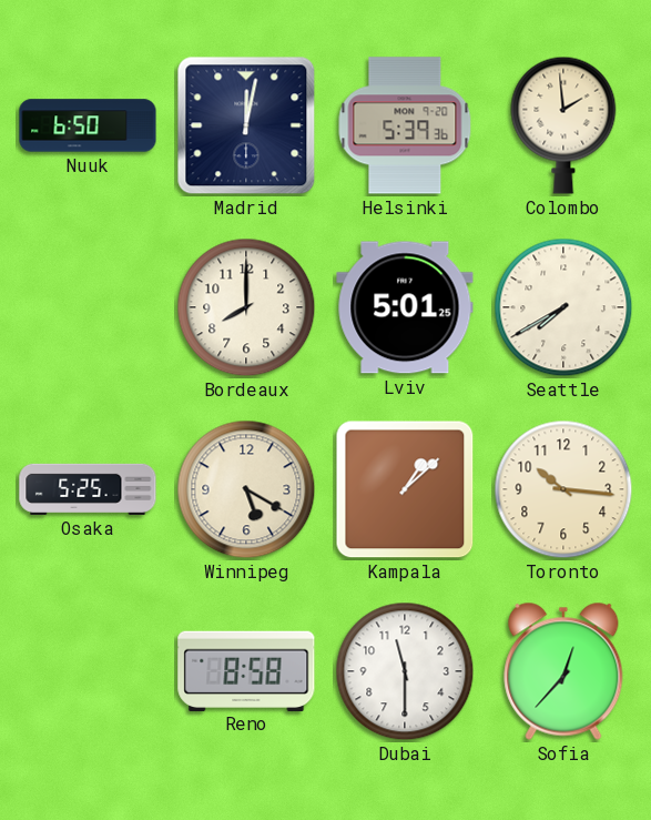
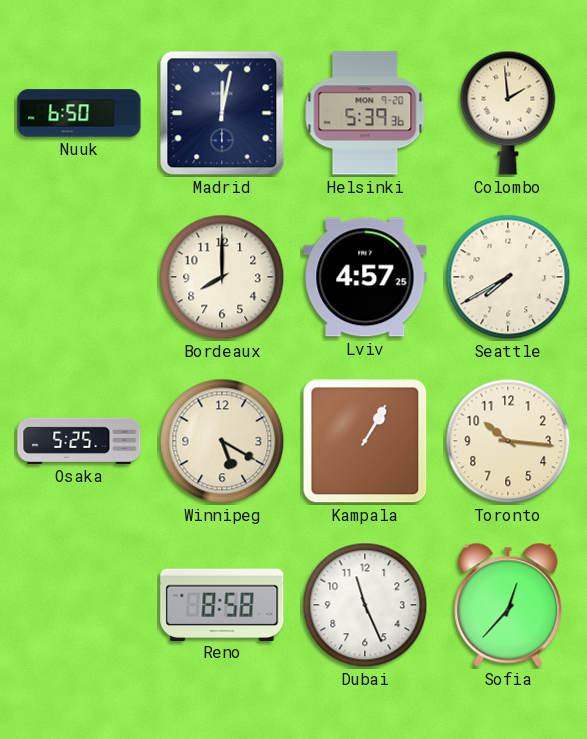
Lviv: 5:01 -> 4:57
Kampala: 1:08 -> 1:05
Dubai: 11:30 -> 11:26
